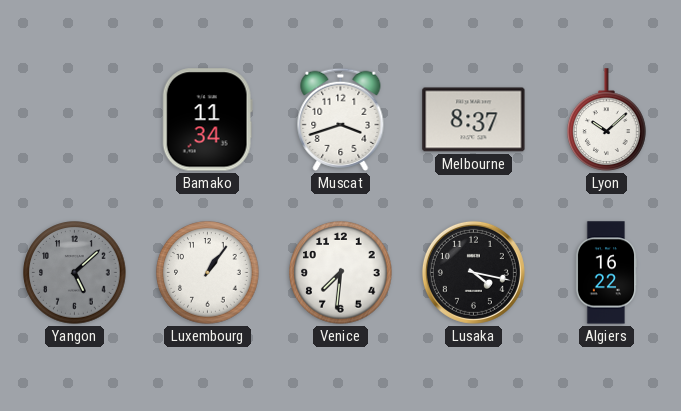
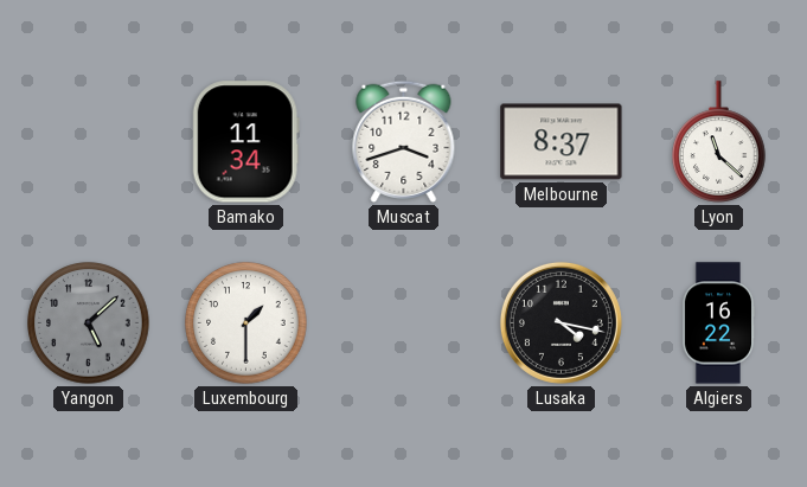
Lyon: 10:08 -> 11:22
Luxembourg: 1:06 -> 1:30
Venice: 7:31 -> none
